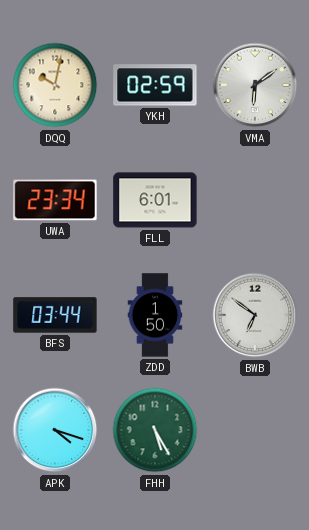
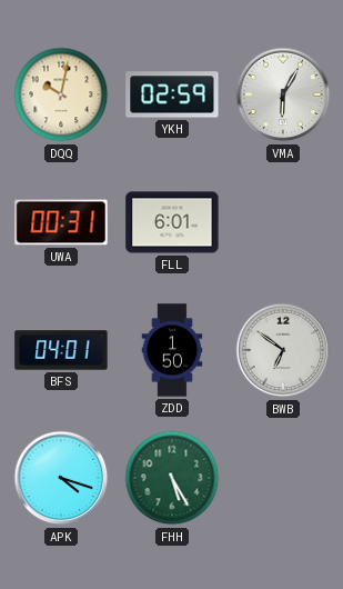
VMA: 6:09 -> 6:05
UWA: 23:34 -> 00:31
BFS: 03:44 -> 04:01
